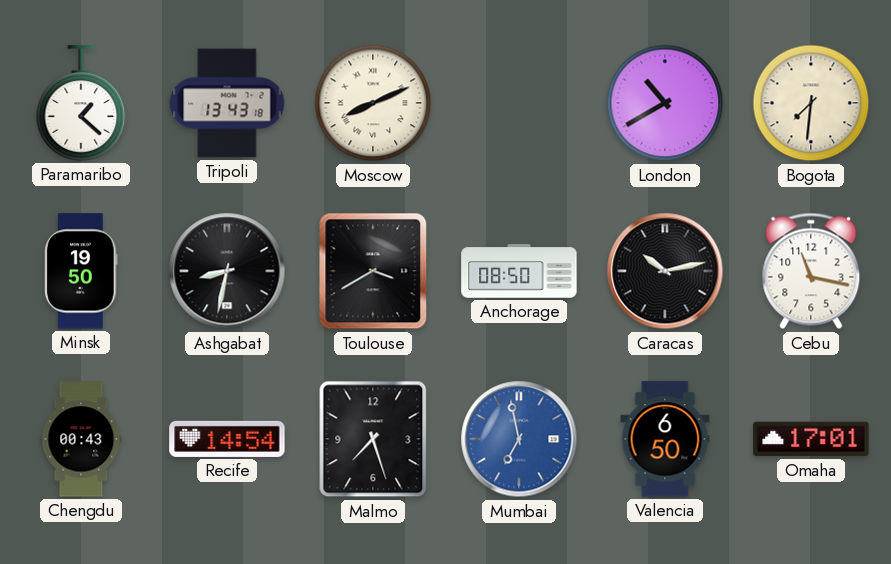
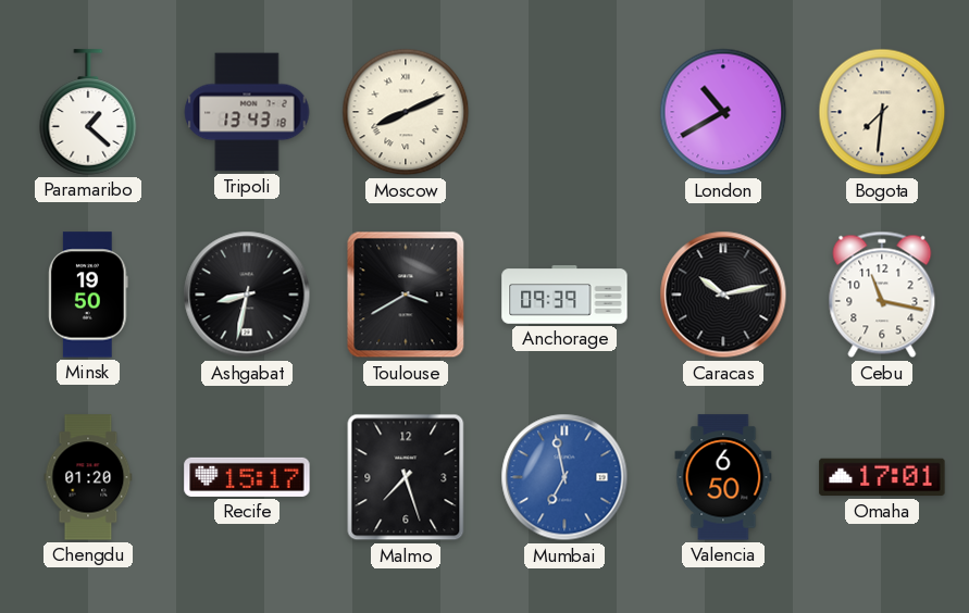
Anchorage: 08:50 -> 09:39
Chengdu: 00:43 -> 01:20
Recife: 14:54 -> 15:17
